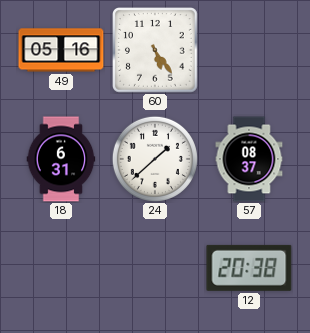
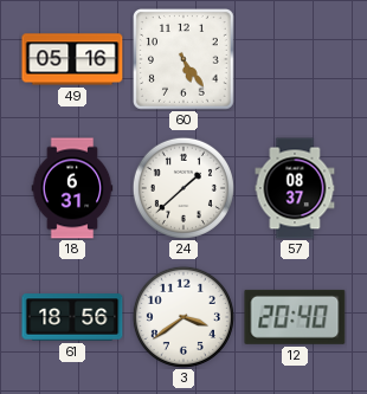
61: none -> 18:56
3: none -> 3:39
12: 20:38 -> 20:40
